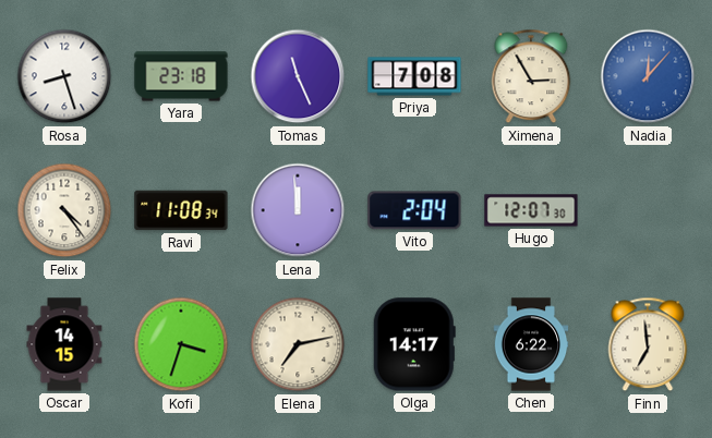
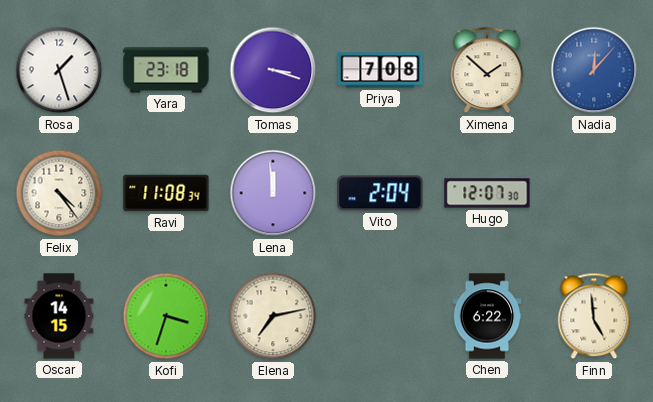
Rosa: 8:27 -> 1:27
Tomas: 11:26 -> 3:18
Ximena: 2:55 -> 1:52
Olga: 14:17 -> none
Finn: 6:59 -> 4:59
